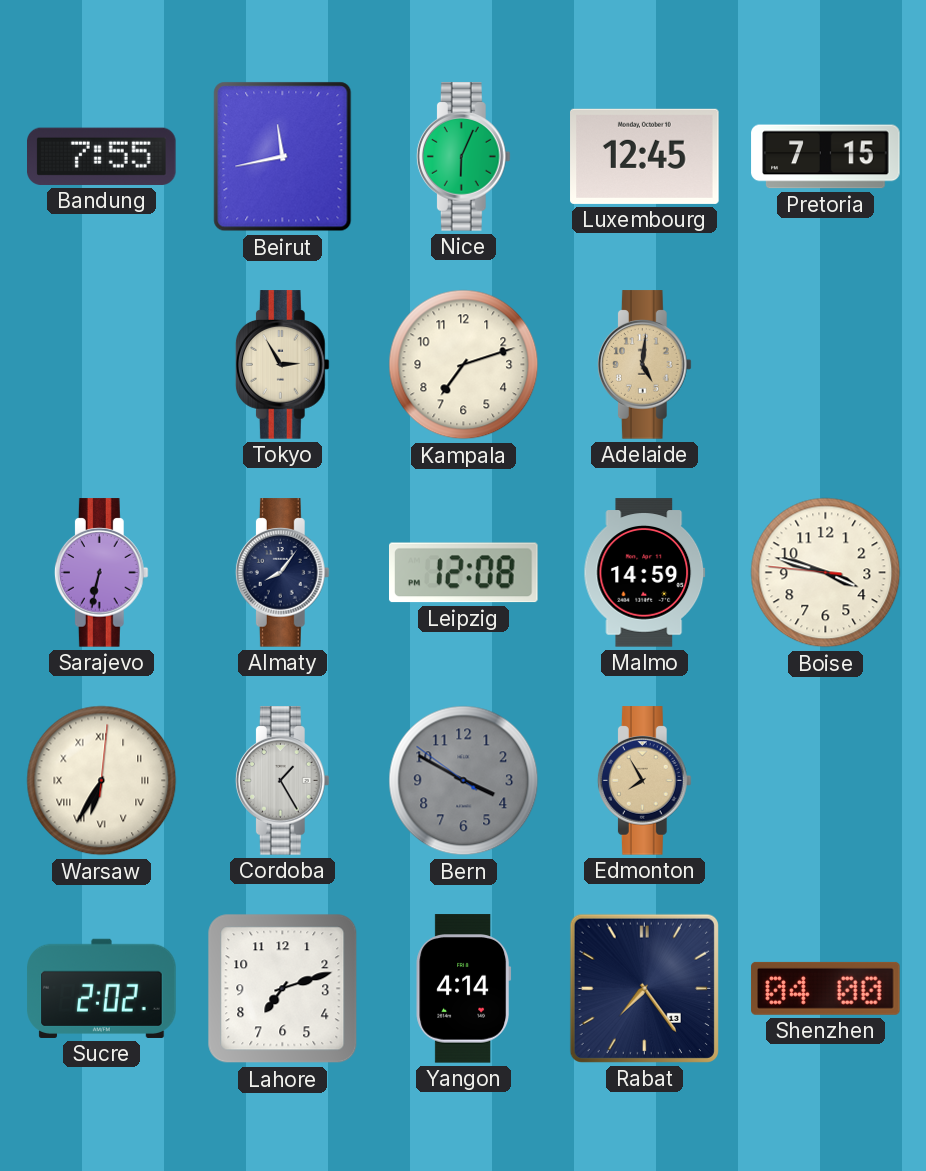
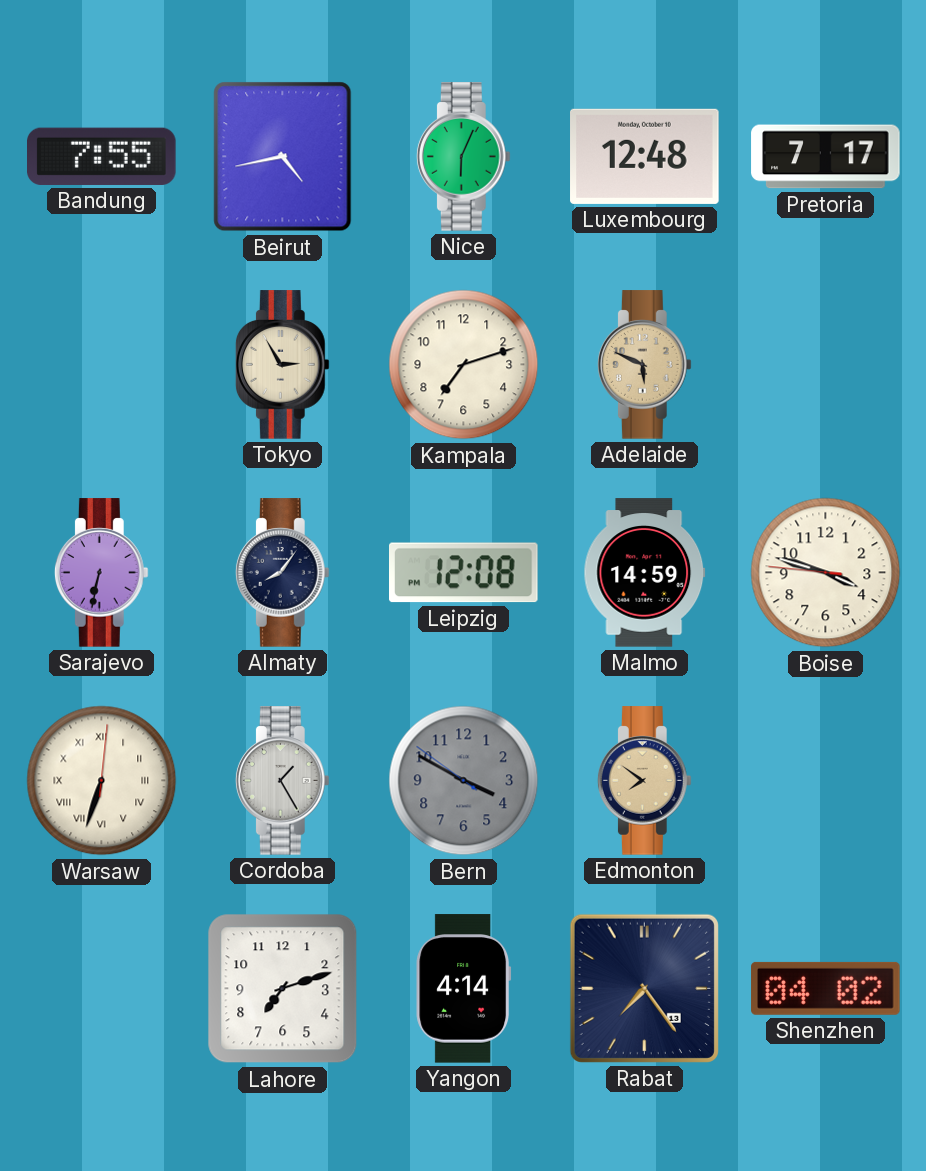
Beirut: 11:43 -> 4:43
Luxembourg: 12:45 -> 12:48
Pretoria: 7:15 -> 7:17
Adelaide: 5:01 -> 5:49
Warsaw: 6:35 -> 6:33
Edmonton: 7:55 -> 7:51
Sucre: 2:02 -> none
Shenzhen: 04:00 -> 04:02
